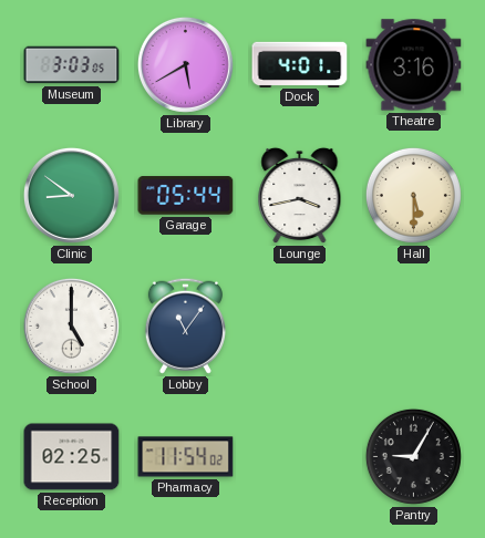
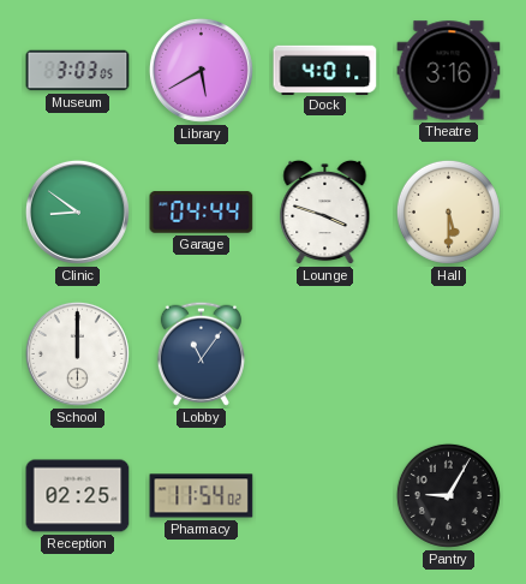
Garage: 05:44 -> 04:44
Lounge: 3:43 -> 3:48
School: 5:00 -> 12:00
